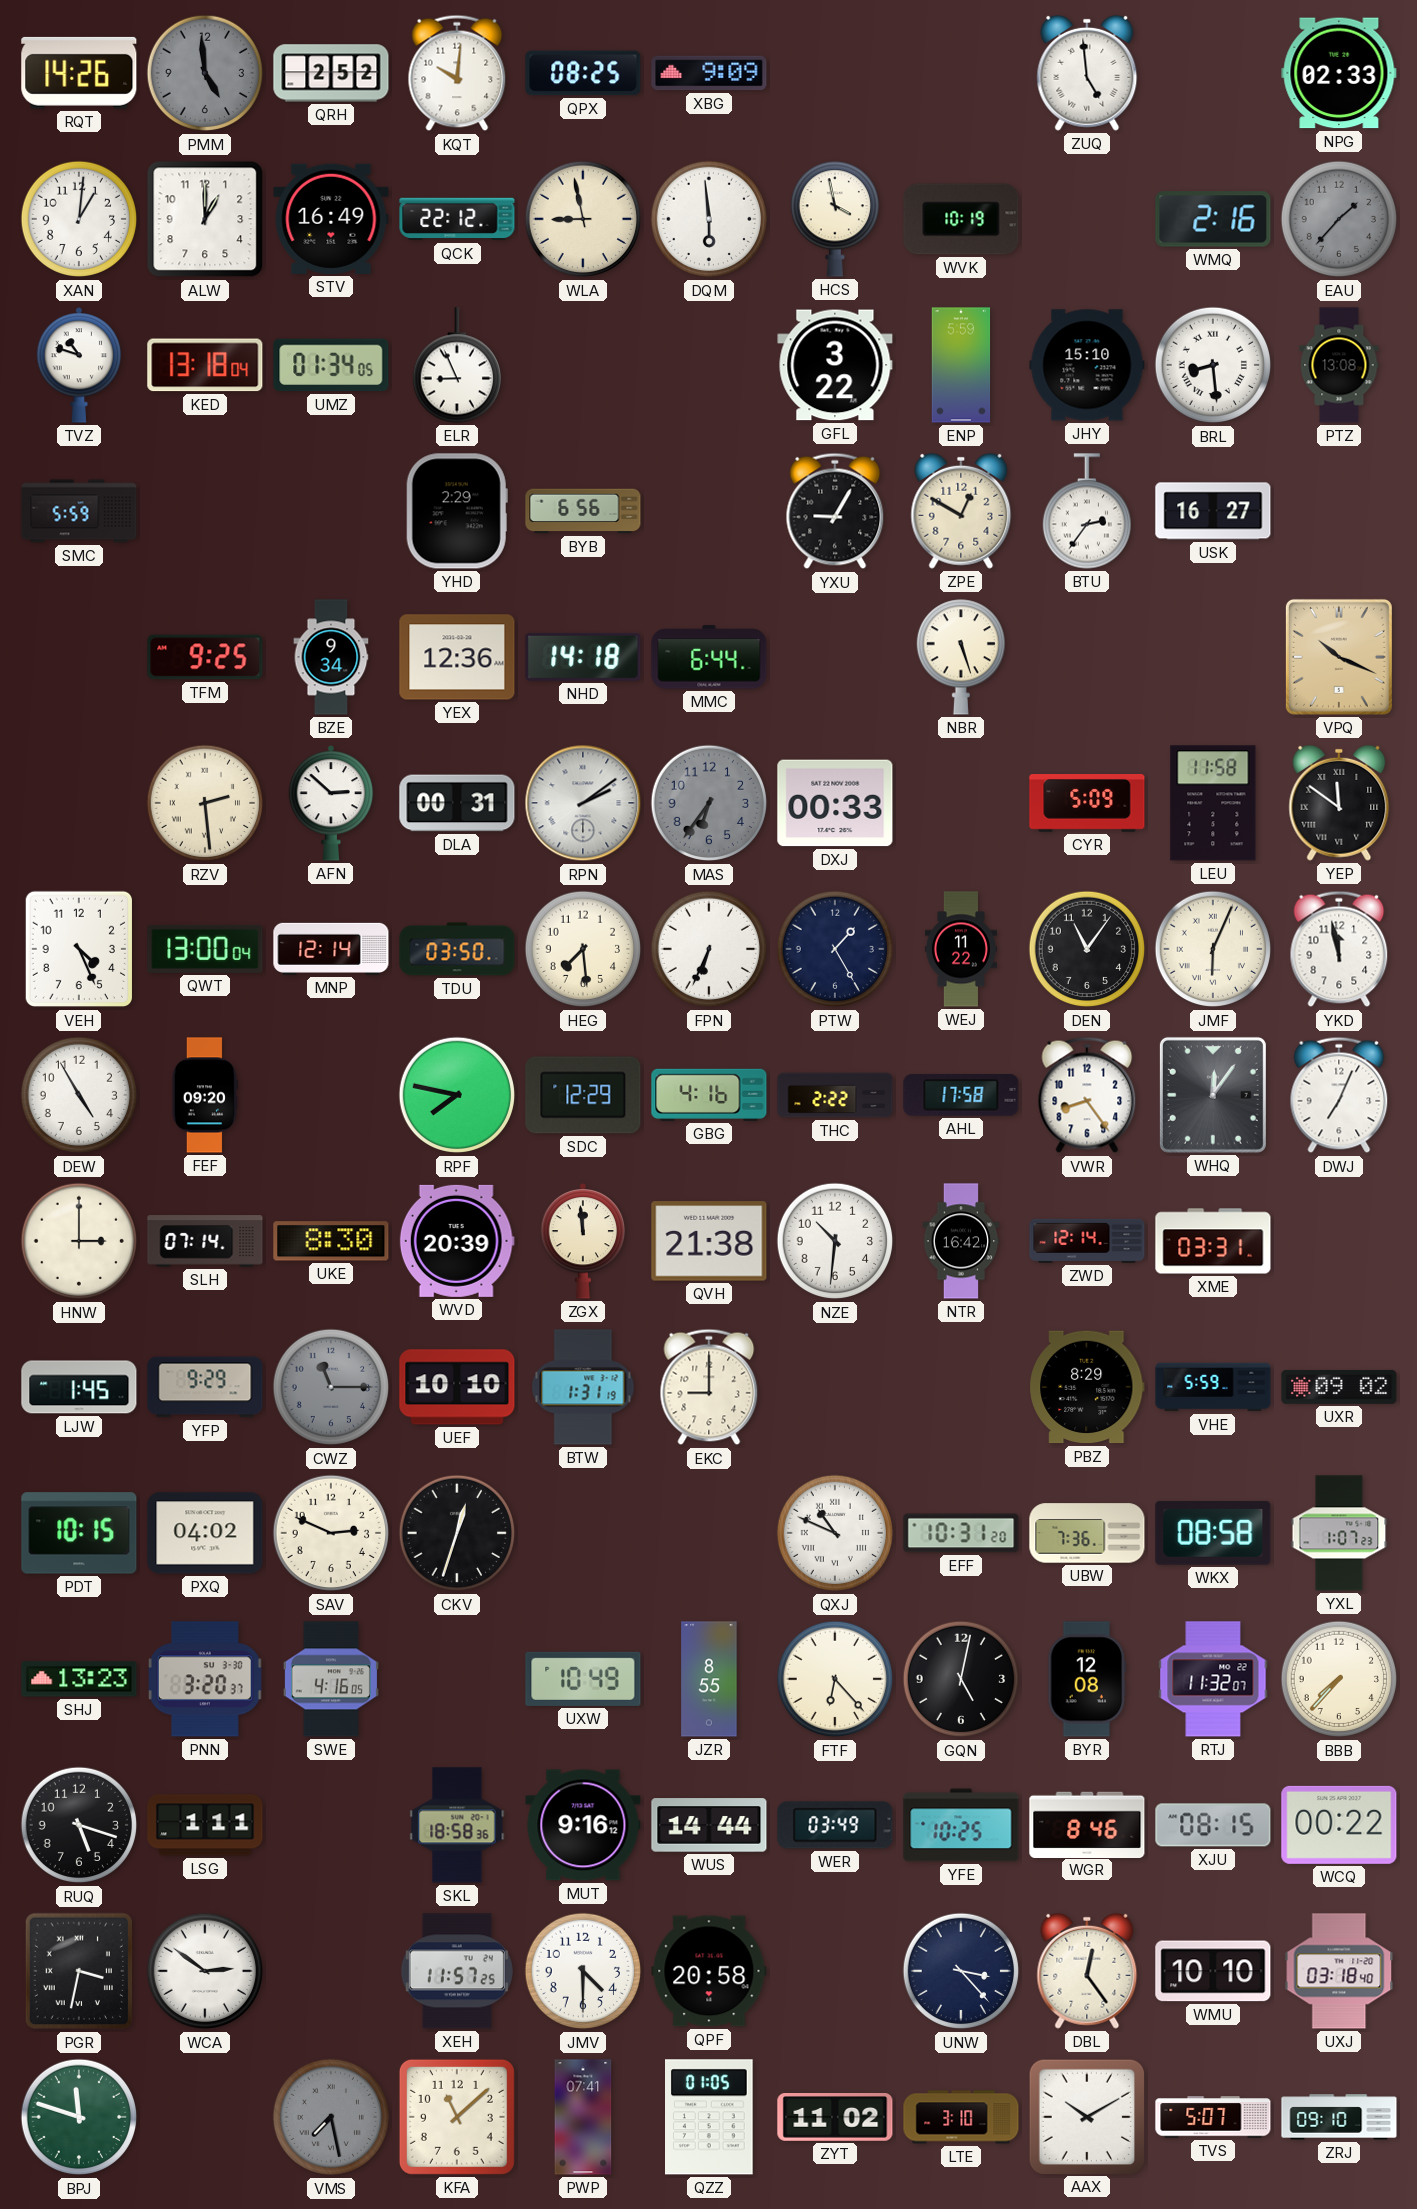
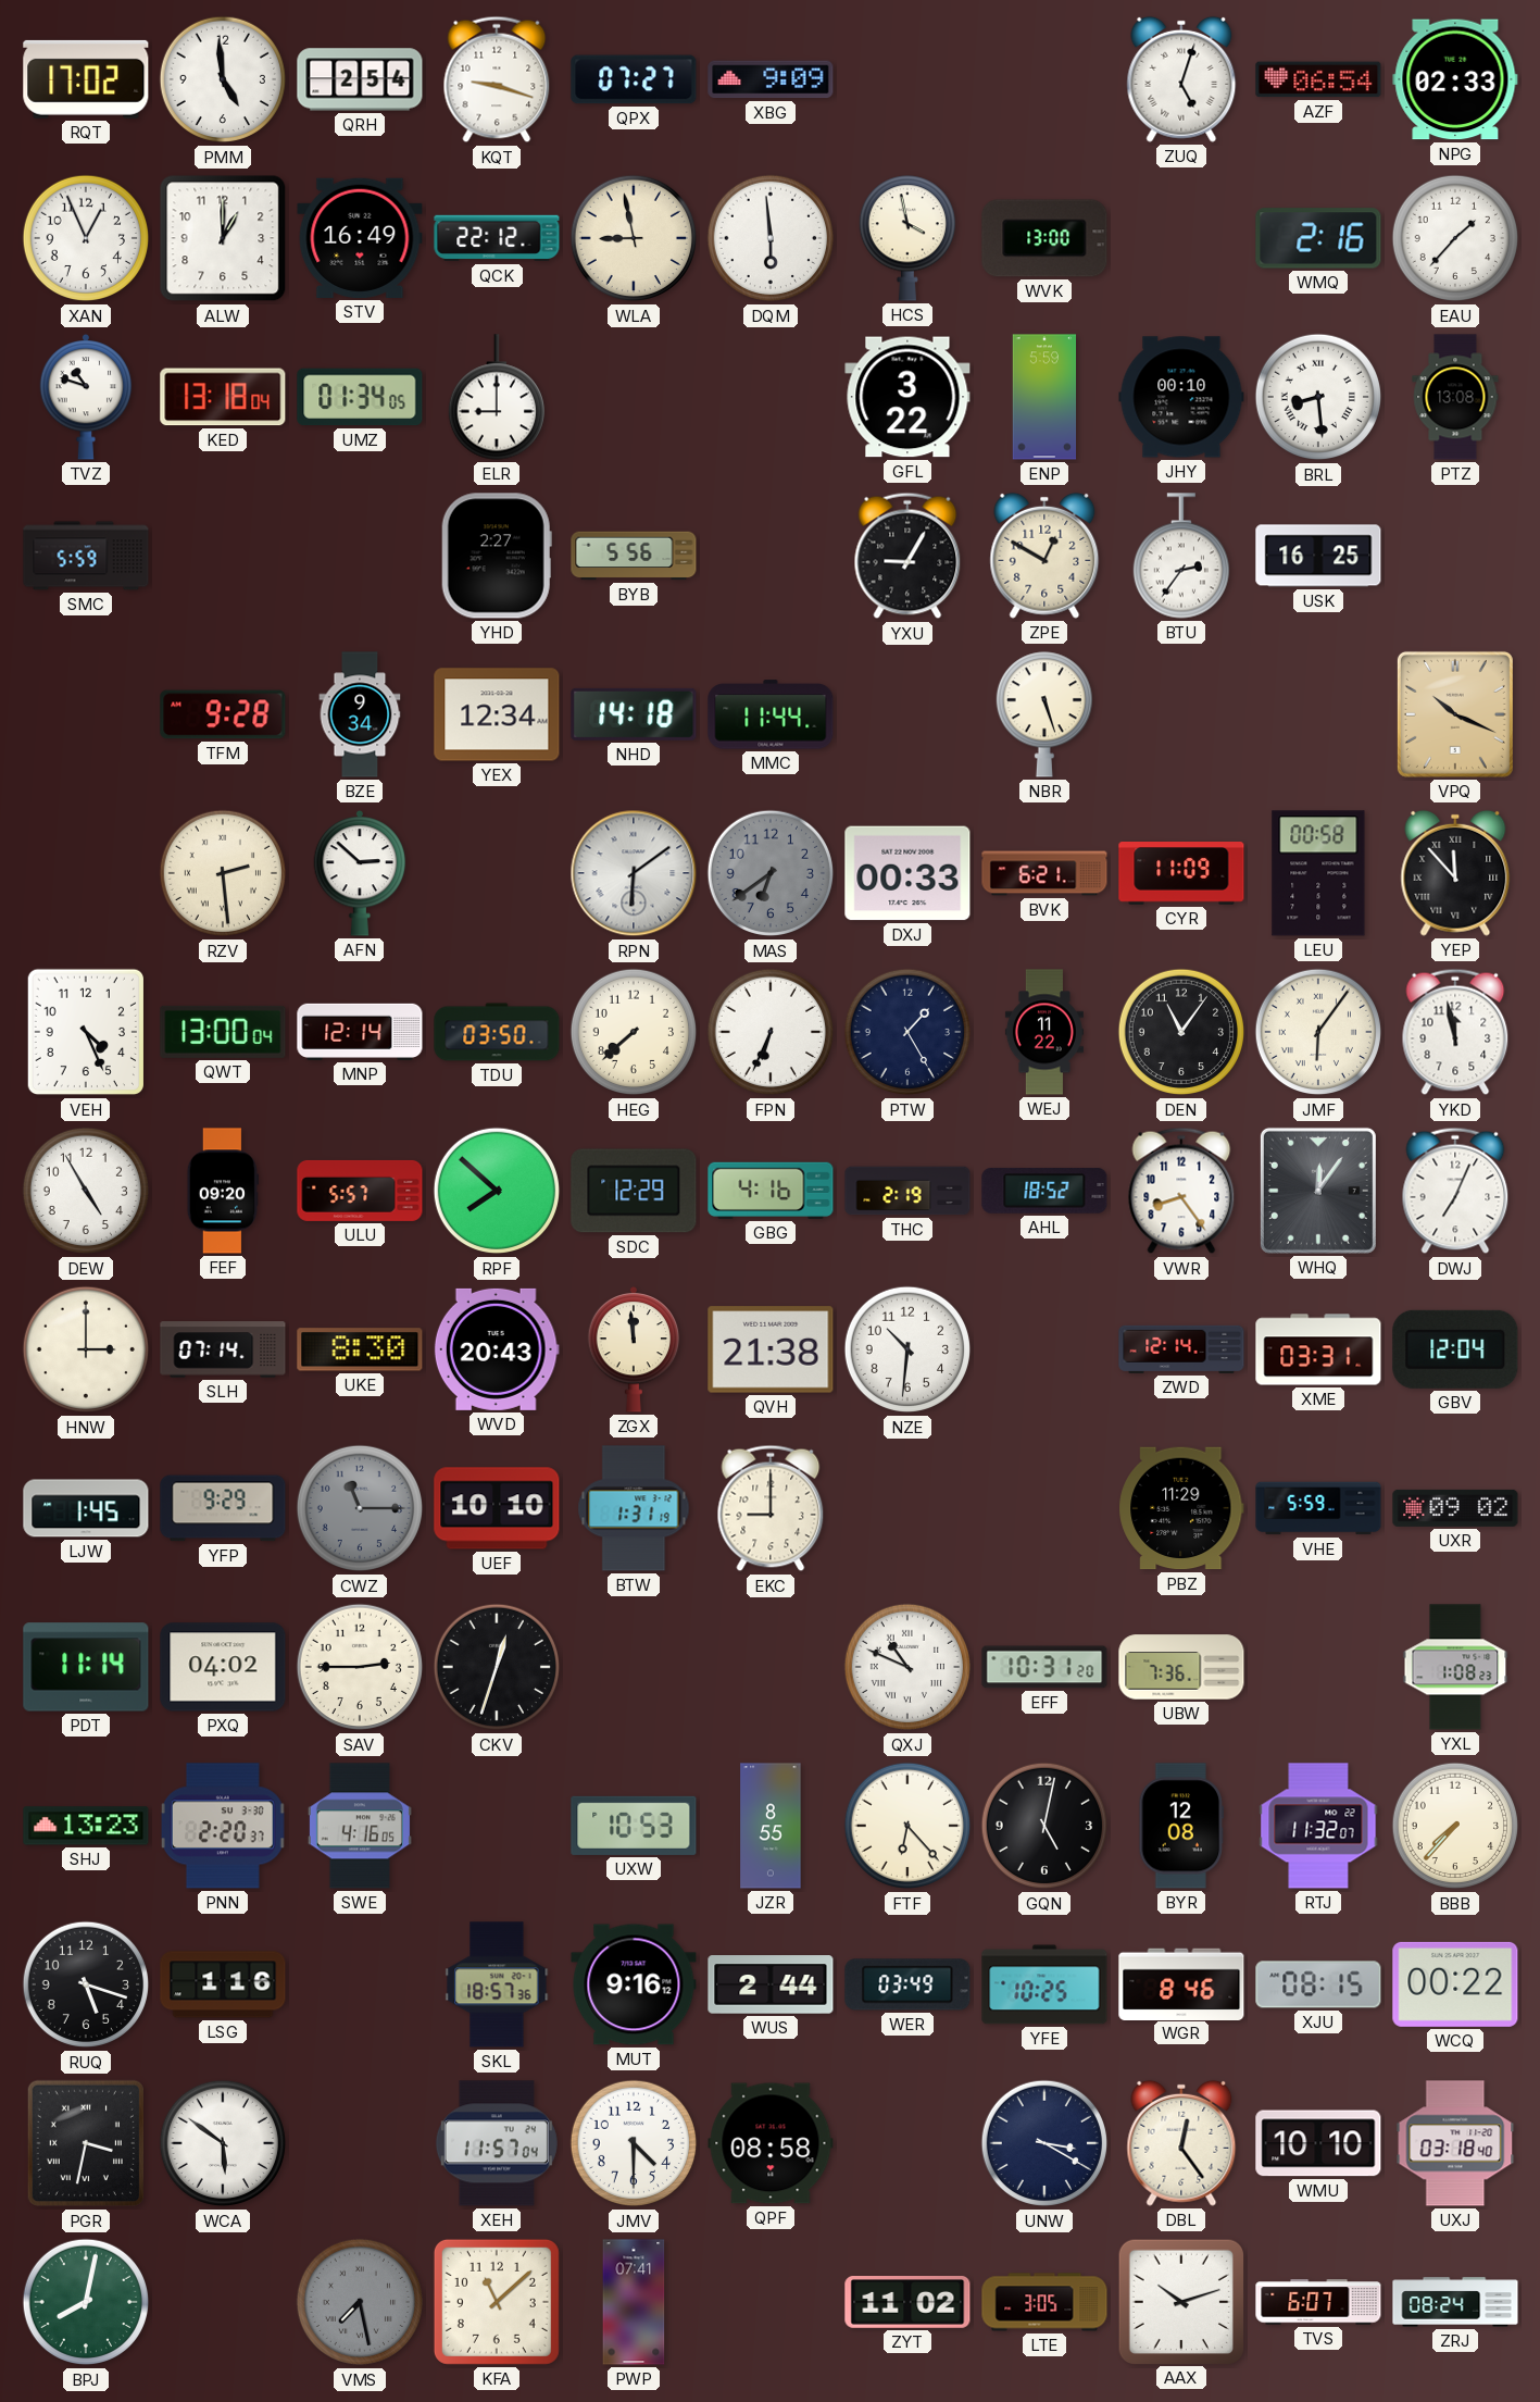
RQT: 14:26 -> 17:02
PMM dial: grey -> white
QRH: 2:52 -> 2:54
KQT: 10:01 -> 9:18
QPX: 08:25 -> 07:27
ZUQ: 4:59 -> 5:03
AZF: none -> 06:54
XAN: 1:01 -> 12:56
WVK: 10:19 -> 13:00
EAU dial: grey -> white
ELR: 8:56 -> 9:00
JHY: 15:10 -> 00:10
YHD: 2:29 -> 2:27
BYB: 6:56 -> 5:56
USK: 16:27 -> 16:25
TFM: 9:25 -> 9:28
YEX: 12:36 -> 12:34
MMC: 6:44 -> 11:44
DLA: 00:31 -> none
RPN: 2:09 -> 6:09
MAS: 6:36 -> 6:39
BVK: none -> 6:21
CYR: 5:09 -> 11:09
LEU: 11:58 -> 00:58
YEP: 11:51 -> 11:53
HEG: 7:29 -> 7:38
JMF: 6:04 -> 6:06
ULU: none -> 5:57
RPF: 7:47 -> 7:52
THC: 2:22 -> 2:19
AHL: 17:58 -> 18:52
WVD: 20:39 -> 20:43
NTR: 16:42 -> none
GBV: none -> 12:04
PBZ: 8:29 -> 11:29
PDT: 10:15 -> 11:14
SAV: 2:49 -> 2:45
WKX: 08:58 -> none
YXL: 1:07 -> 1:08
PNN: 3:20 -> 2:20
UXW: 10:49 -> 10:53
LSG: 1:11 -> 1:16
SKL: 18:58 -> 18:57
WUS: 14:44 -> 2:44
WCA: 2:51 -> 5:51
XEH: 11:57:25 -> 11:57:04
QPF: 20:58 -> 08:58
UNW: 3:23 -> 3:20
BPJ: 11:48 -> 8:02
QZZ: 01:05 -> none
LTE: 3:10 -> 3:05
AAX: 10:10 -> 10:12
TVS: 5:07 -> 6:07
ZRJ: 09:10 -> 08:24
